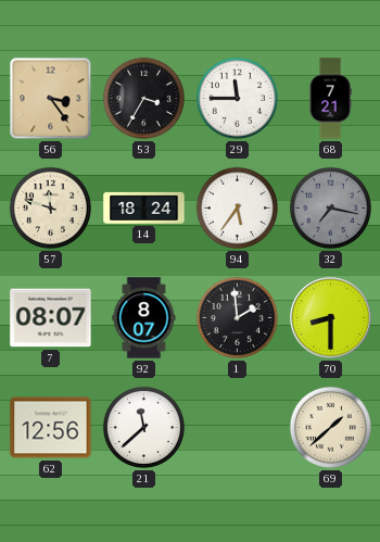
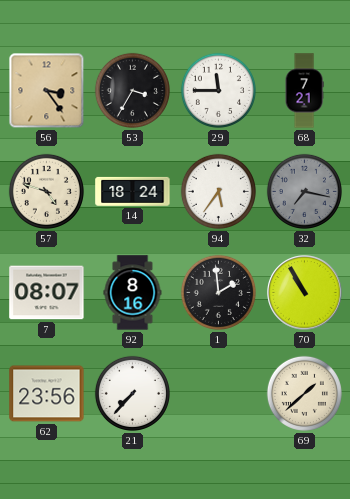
57: 11:48 -> 4:48
92: 8:07 -> 8:16
70: 8:30 -> 10:55
62: 12:56 -> 23:56
21: 11:38 -> 7:37
